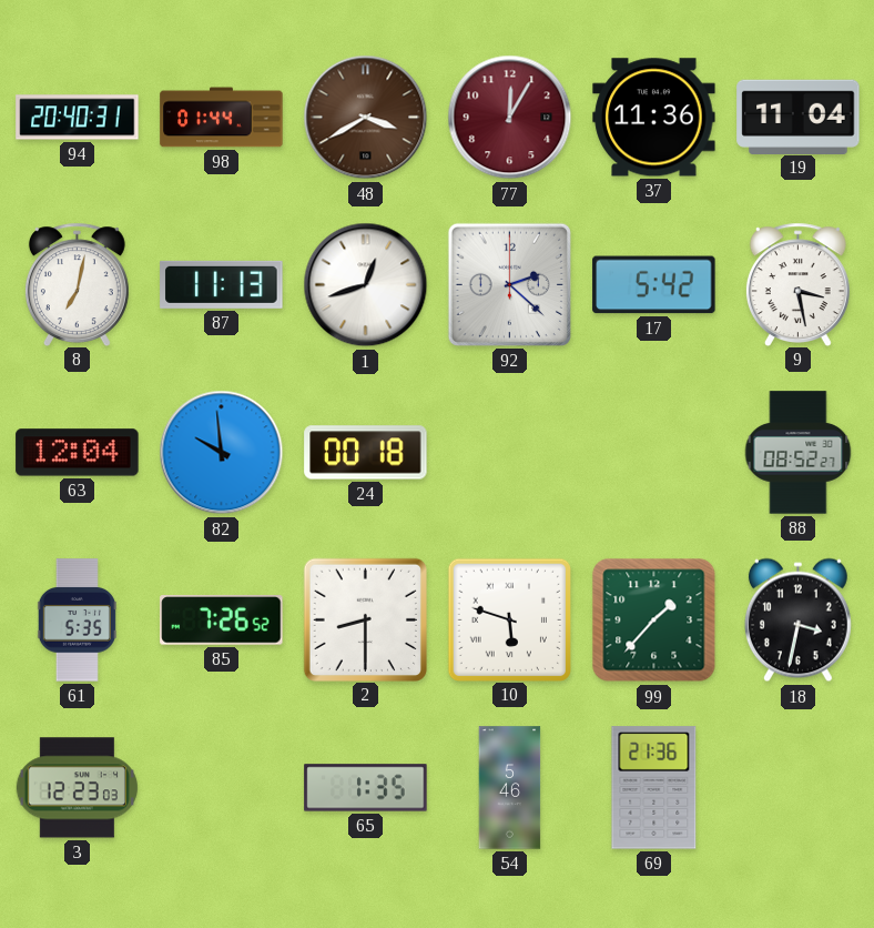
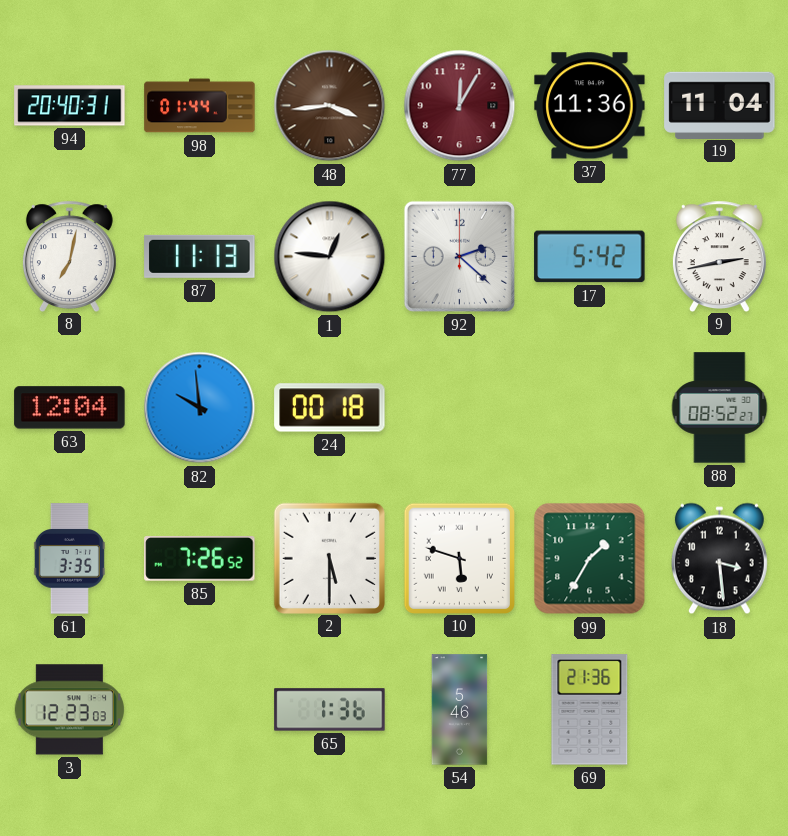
48: 3:40 -> 3:44
1: 12:42 -> 12:46
9: 3:28 -> 2:43
61: 5:35 -> 3:35
2: 8:30 -> 5:30
99: 1:37 -> 1:35
18: 3:32 -> 3:29
65: 1:35 -> 1:36
